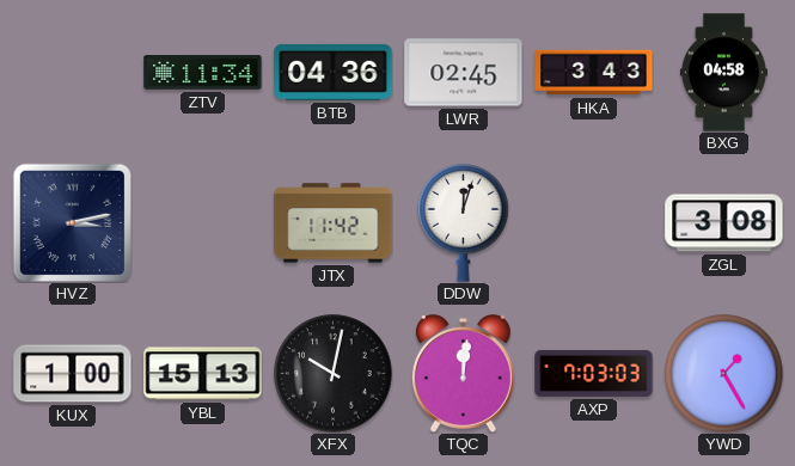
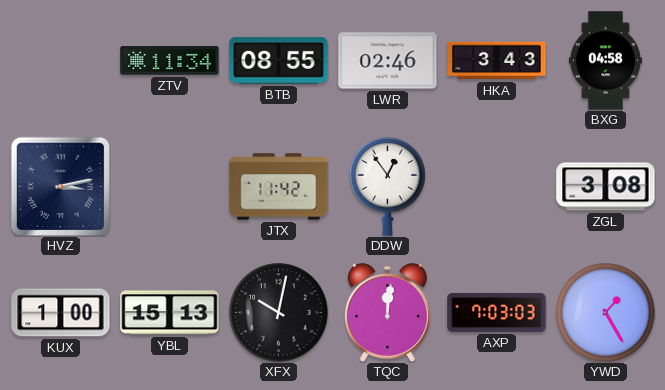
BTB: 04:36 -> 08:55
LWR: 02:45 -> 02:46
DDW: 12:03 -> 12:54
